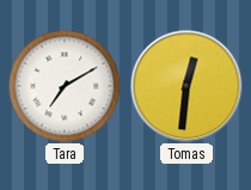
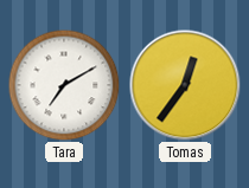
Tomas: 12:31 -> 12:36
